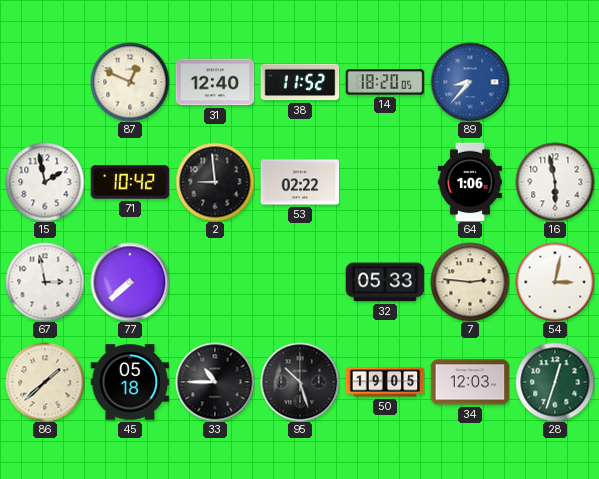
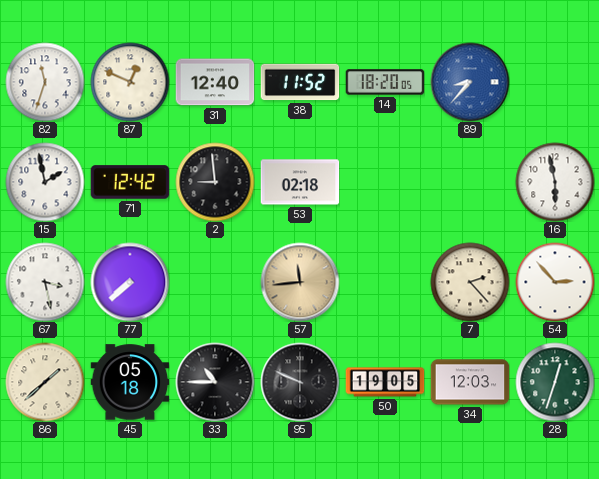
82: none -> 11:33
71: 10:42 -> 12:42
53: 02:22 -> 02:18
64: 1:06 -> none
67: 2:58 -> 3:28
57: none -> 11:44
32: 05:33 -> none
7: 2:46 -> 2:23
54: 3:02 -> 2:53
95: 10:27 -> 9:49
